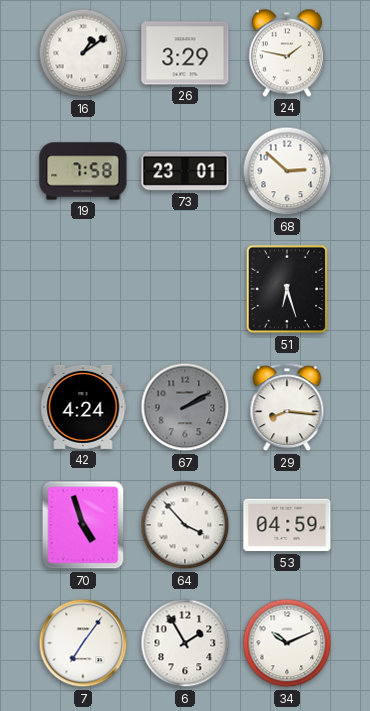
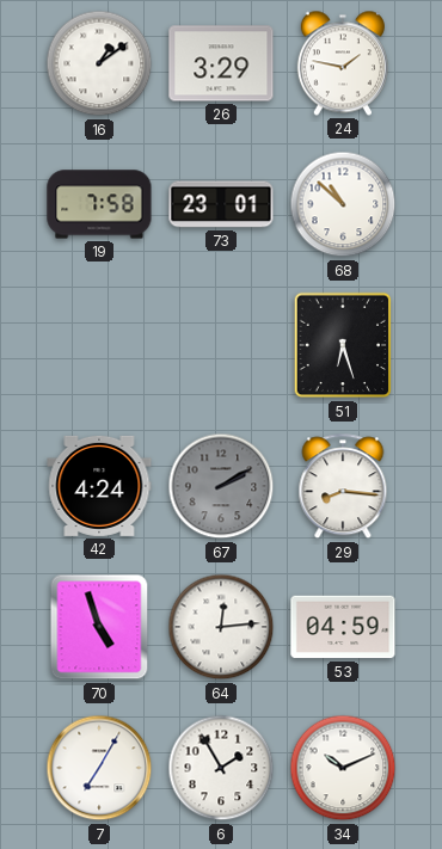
68: 2:52 -> 10:52
64: 3:53 -> 12:14
7: 7:06 -> 7:05
